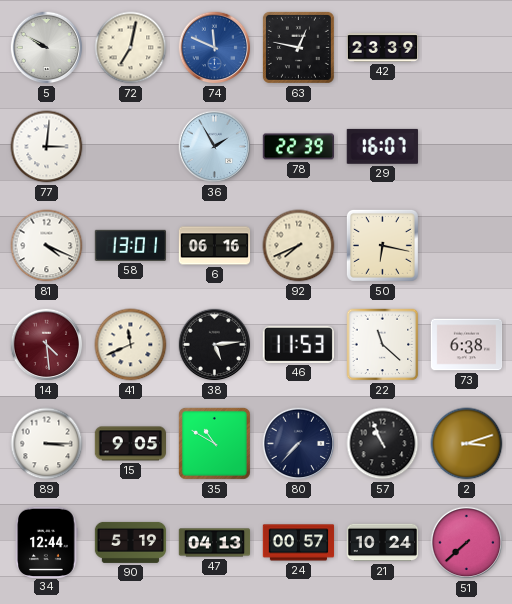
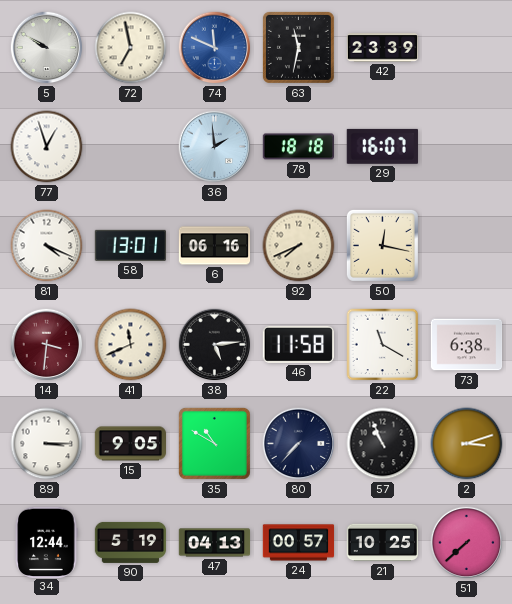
72: 7:02 -> 6:58
63: 12:47 -> 11:32
77: 3:01 -> 12:57
36: 1:55 -> 1:59
78: 22:39 -> 18:18
50: 6:17 -> 12:17
14: 4:29 -> 3:31
46: 11:53 -> 11:58
22: 11:22 -> 11:20
21: 10:24 -> 10:25
